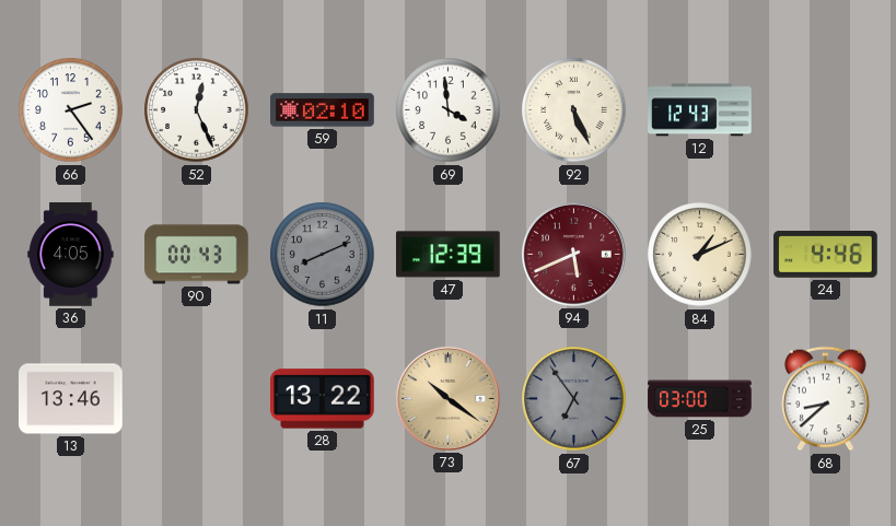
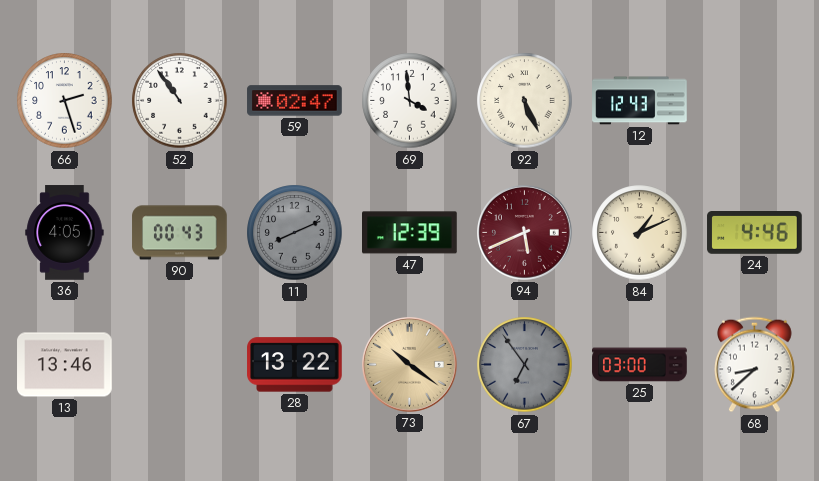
66: 2:24 -> 2:27
52: 12:26 -> 10:54
59: 02:10 -> 02:47
